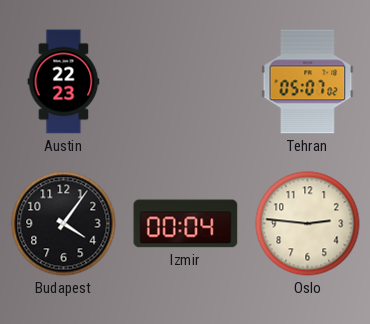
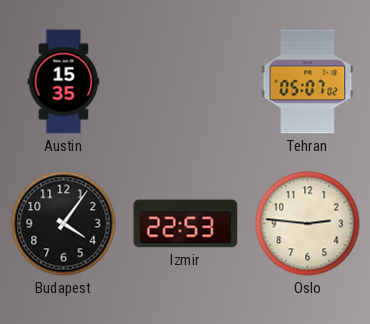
Austin: 22:23 -> 15:35
Izmir: 00:04 -> 22:53
